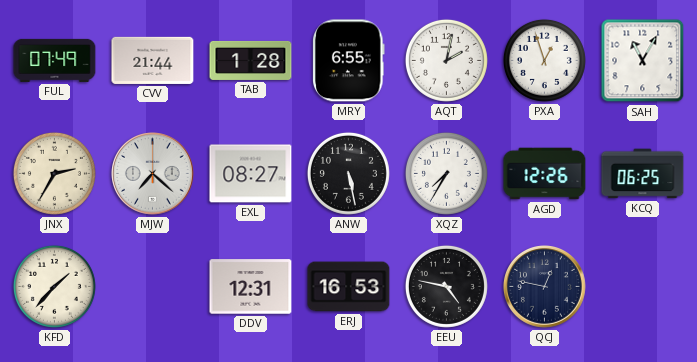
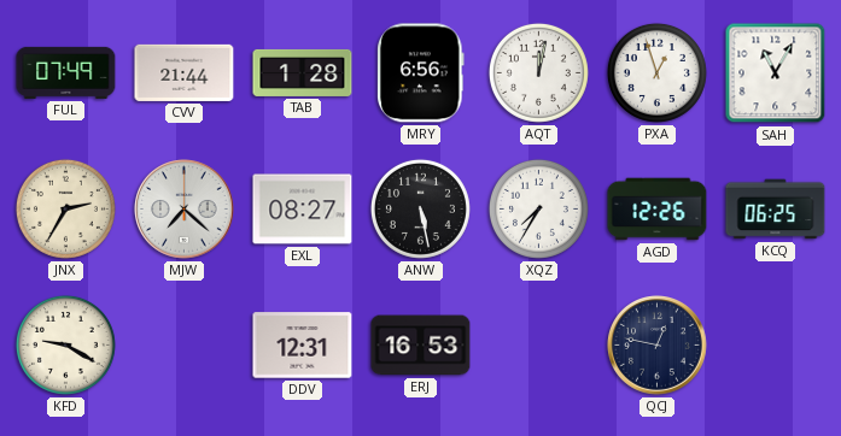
MRY: 6:55 -> 6:56
AQT: 2:02 -> 12:02
KFD: 1:37 -> 9:20
EEU: 4:47 -> none
